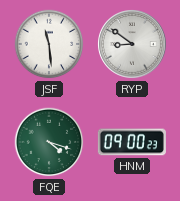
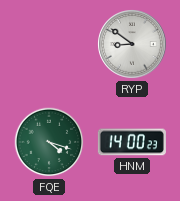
JSF: 11:29 -> none
HNM: 09:00 -> 14:00
